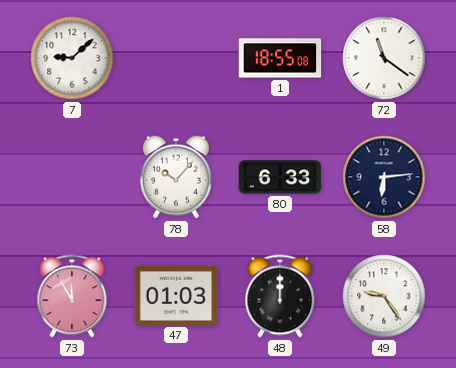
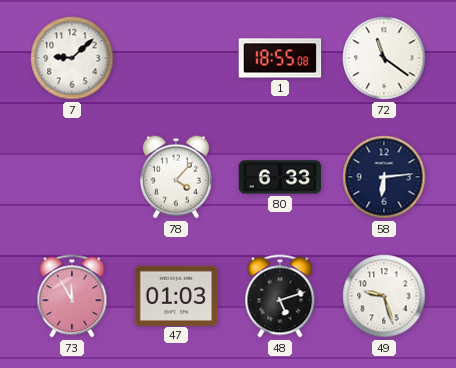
78: 10:07 -> 4:07
48: 12:00 -> 5:12
49: 9:24 -> 9:27
